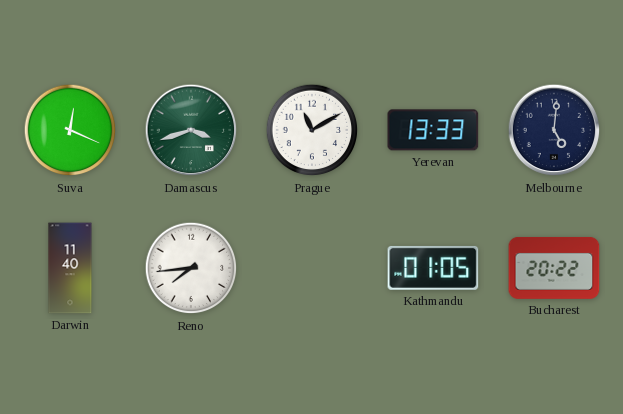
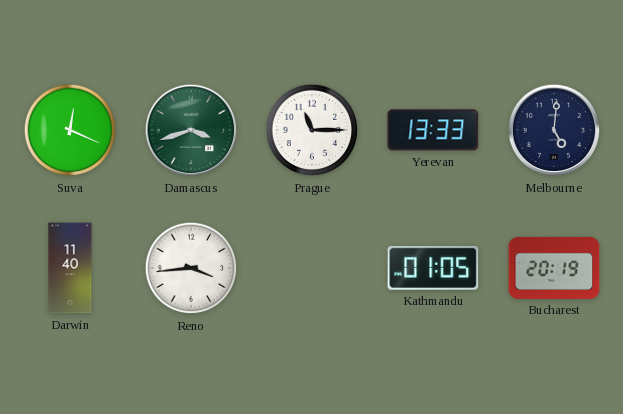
Prague: 11:10 -> 11:15
Reno: 7:44 -> 3:44
Bucharest: 20:22 -> 20:19
